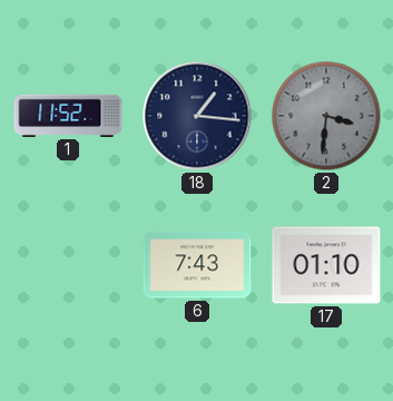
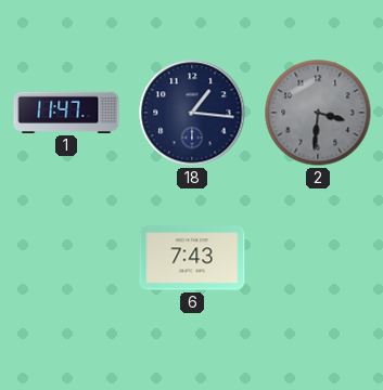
1: 11:52 -> 11:47
17: 01:10 -> none
